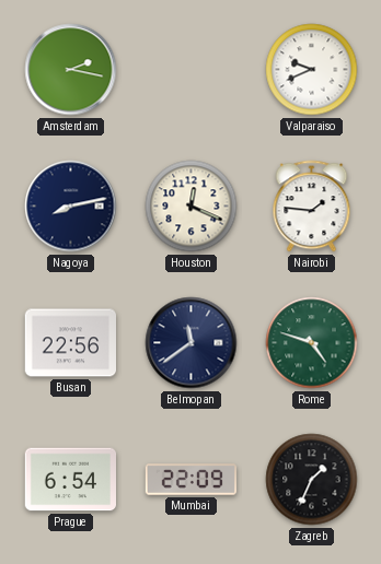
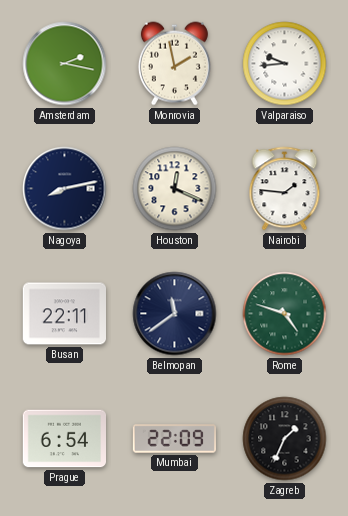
Monrovia: none -> 1:58
Valparaiso: 9:41 -> 9:44
Busan: 22:56 -> 22:11
